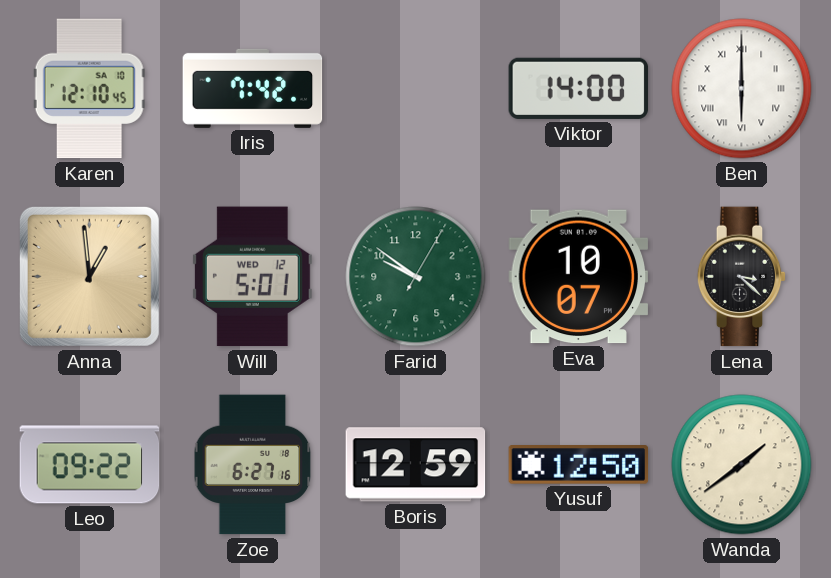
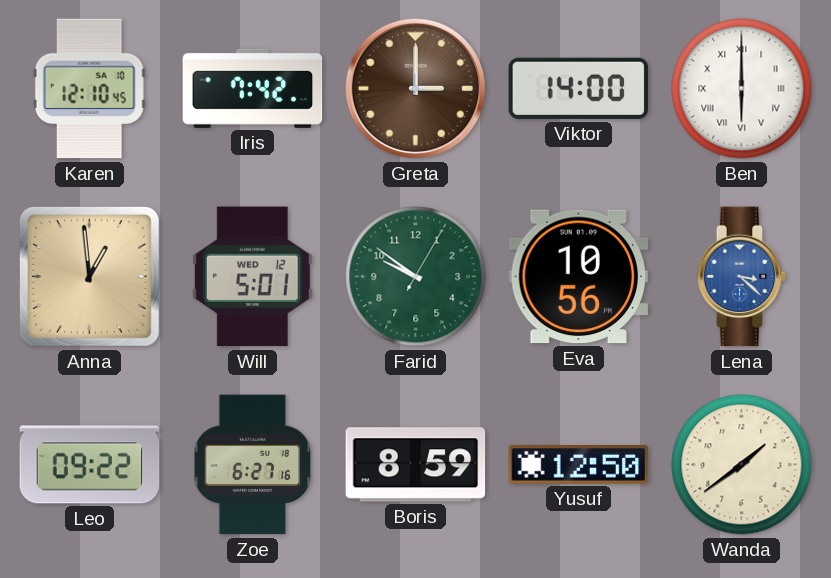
Greta: none -> 3:00
Eva: 10:07 -> 10:56
Lena dial: black -> blue
Boris: 12:59 -> 8:59
